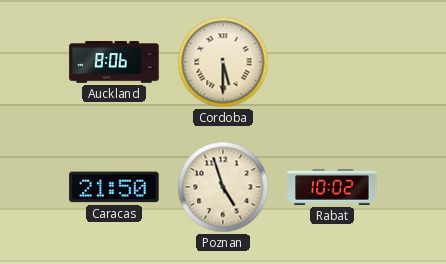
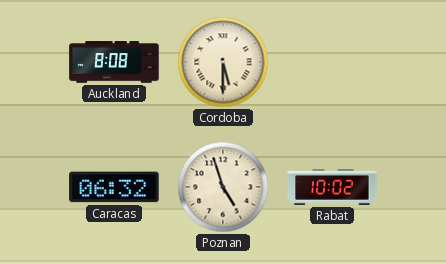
Auckland: 8:06 -> 8:08
Caracas: 21:50 -> 06:32
